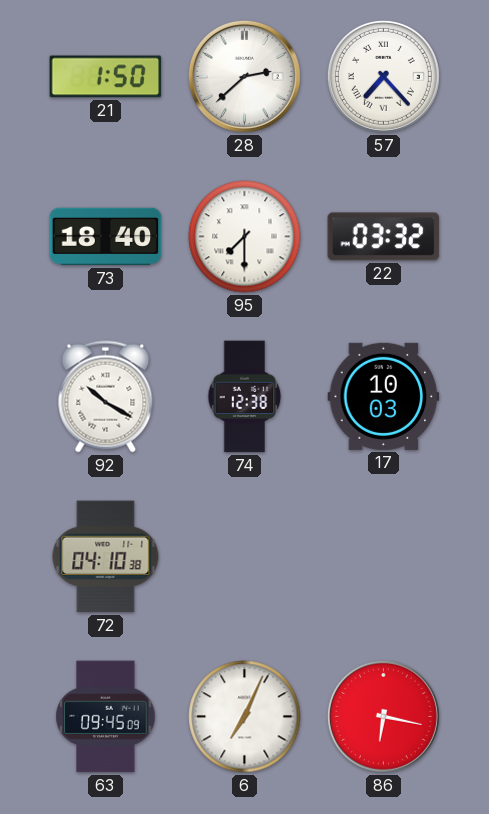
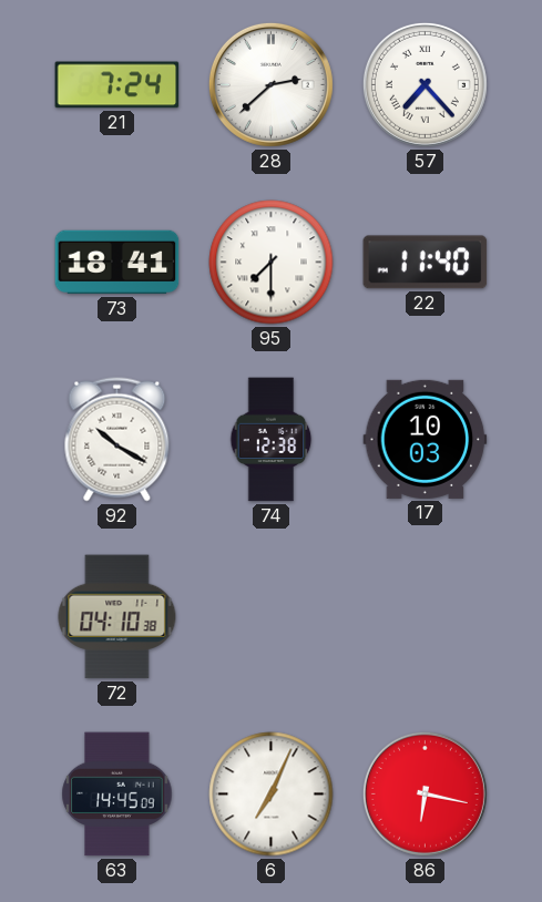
21: 1:50 -> 7:24
73: 18:40 -> 18:41
22: 03:32 -> 11:40
63: 09:45 -> 14:45
